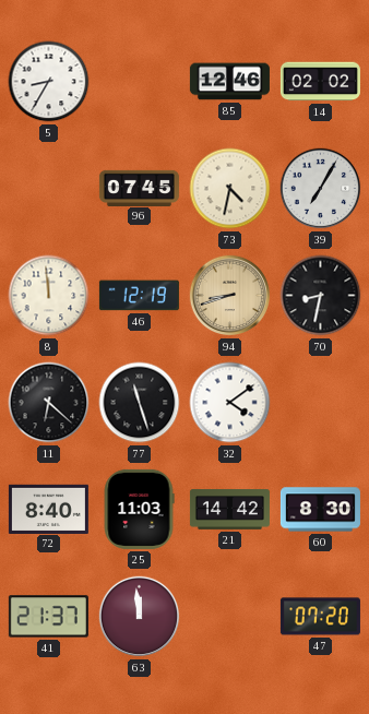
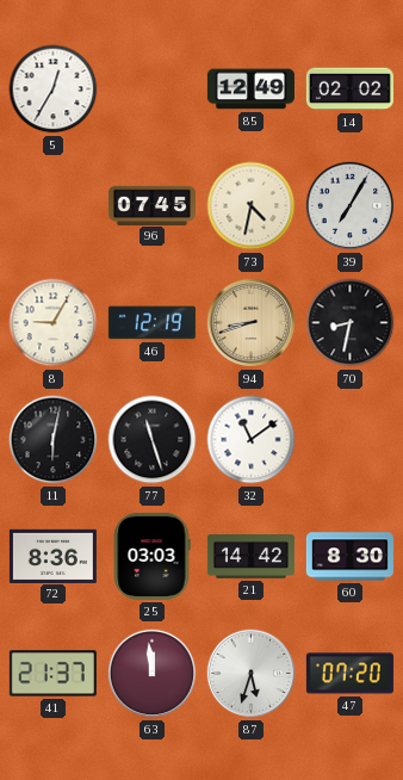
5: 8:35 -> 12:35
85: 12:46 -> 12:49
8: 11:59 -> 9:05
11: 6:22 -> 6:02
32: 4:09 -> 11:09
72: 8:40 -> 8:36
25: 11:03 -> 03:03
87: none -> 5:33
